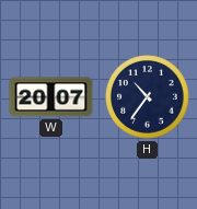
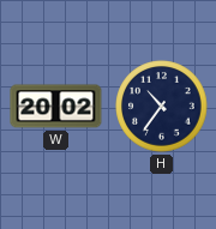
W: 20:07 -> 20:02
